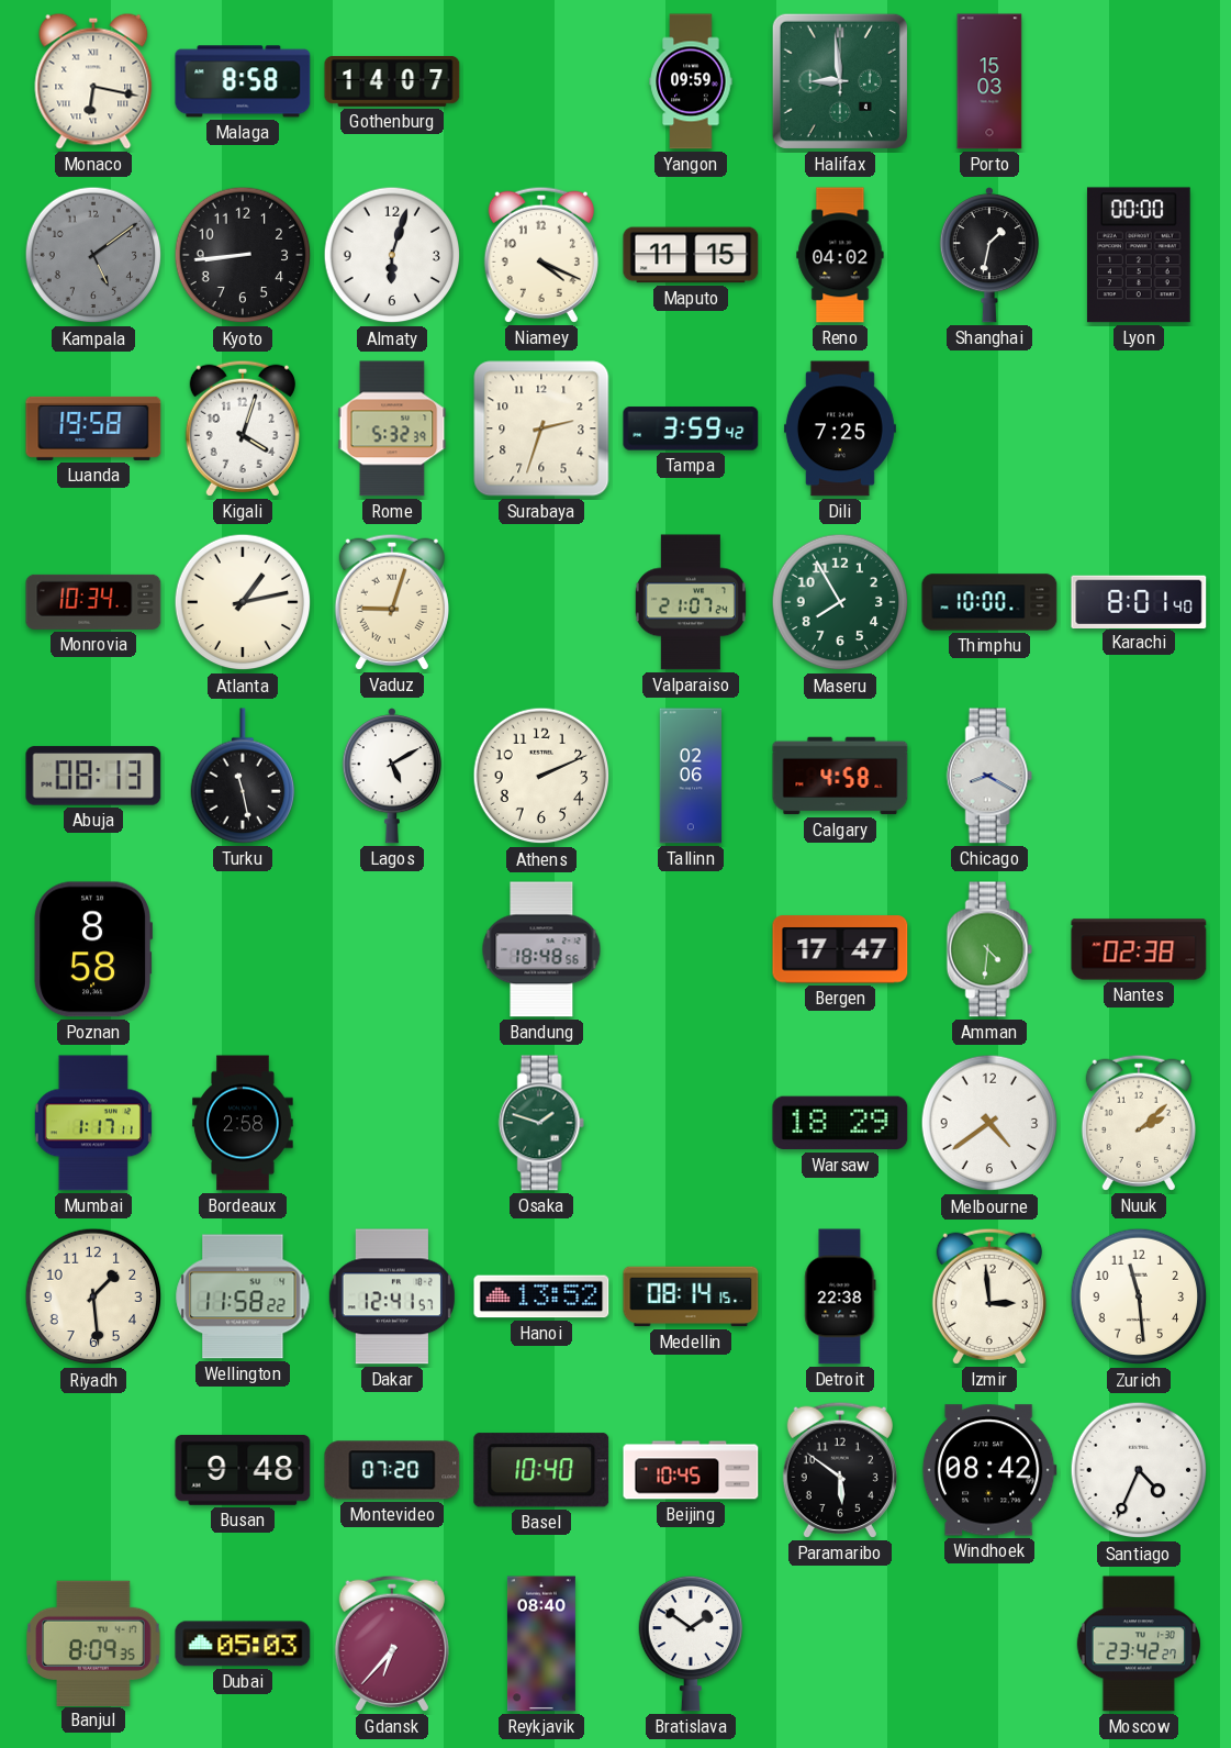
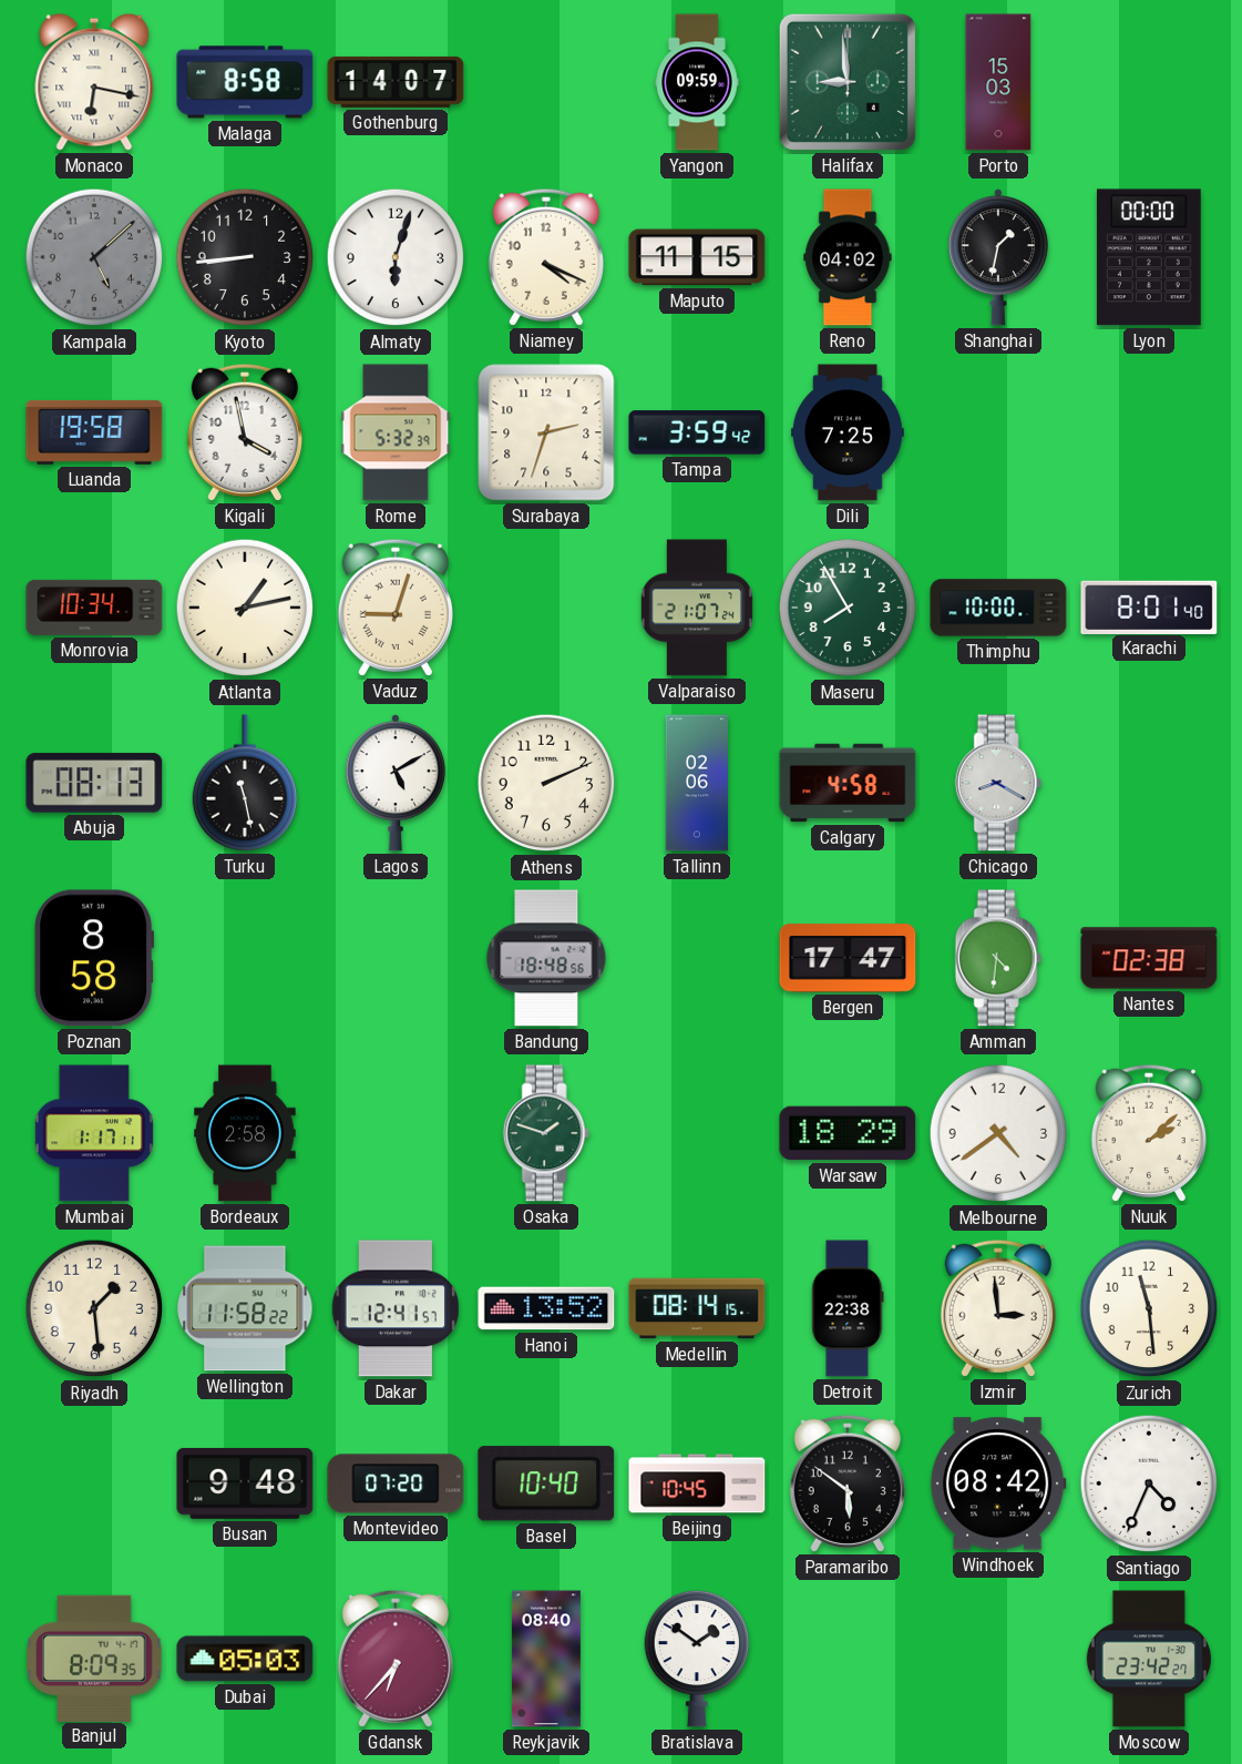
Kampala: 5:09 -> 5:08
Kigali: 4:03 -> 3:58
